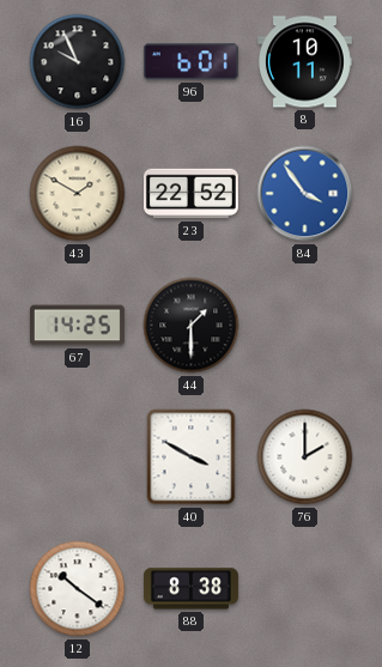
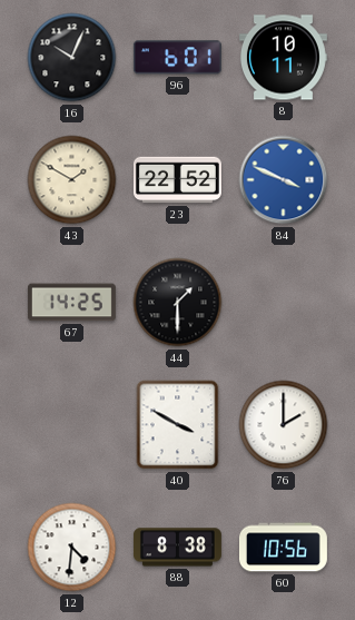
16: 9:56 -> 10:04
84: 3:54 -> 3:49
12: 10:21 -> 4:31
60: none -> 10:56
